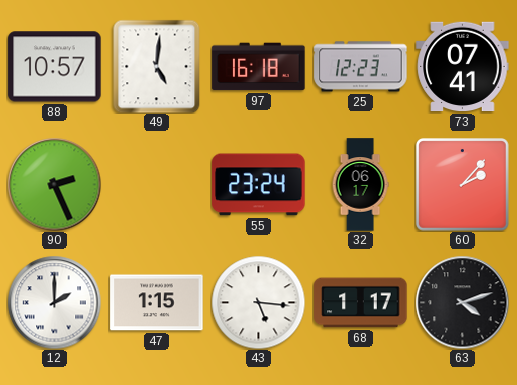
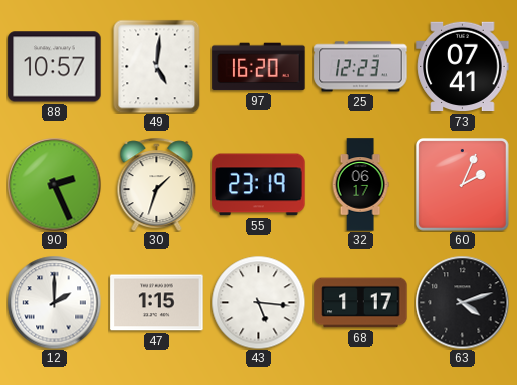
97: 16:18 -> 16:20
30: none -> 1:33
55: 23:24 -> 23:19
60: 2:07 -> 2:04
